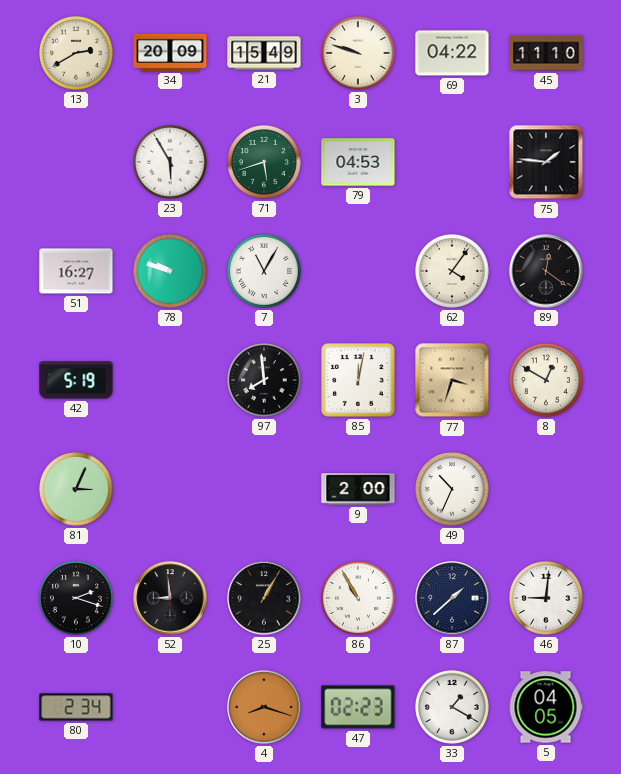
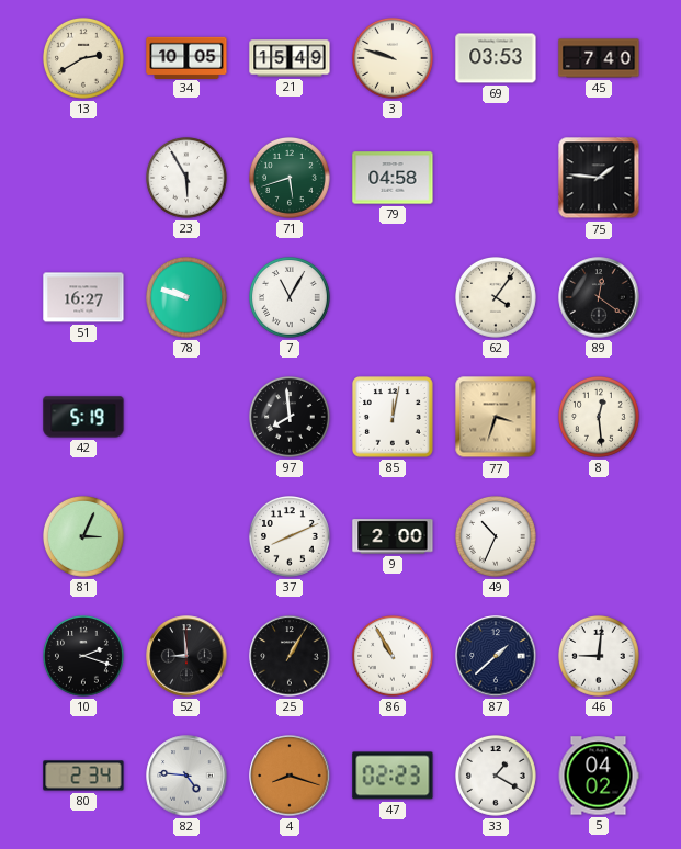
34: 20:09 -> 10:05
69: 04:22 -> 03:53
45: 11:10 -> 7:40
79: 04:53 -> 04:58
8: 12:50 -> 12:29
37: none -> 8:11
82: none -> 4:46
5: 04:05 -> 04:02
